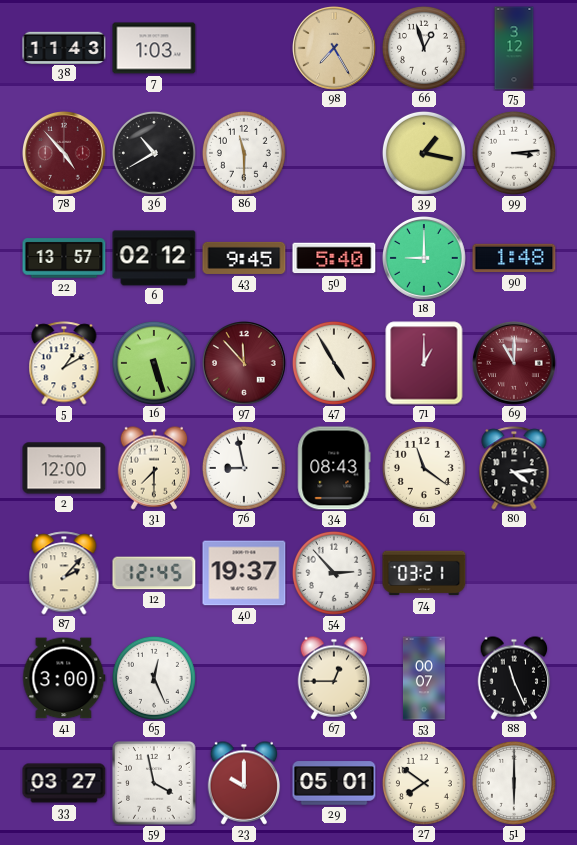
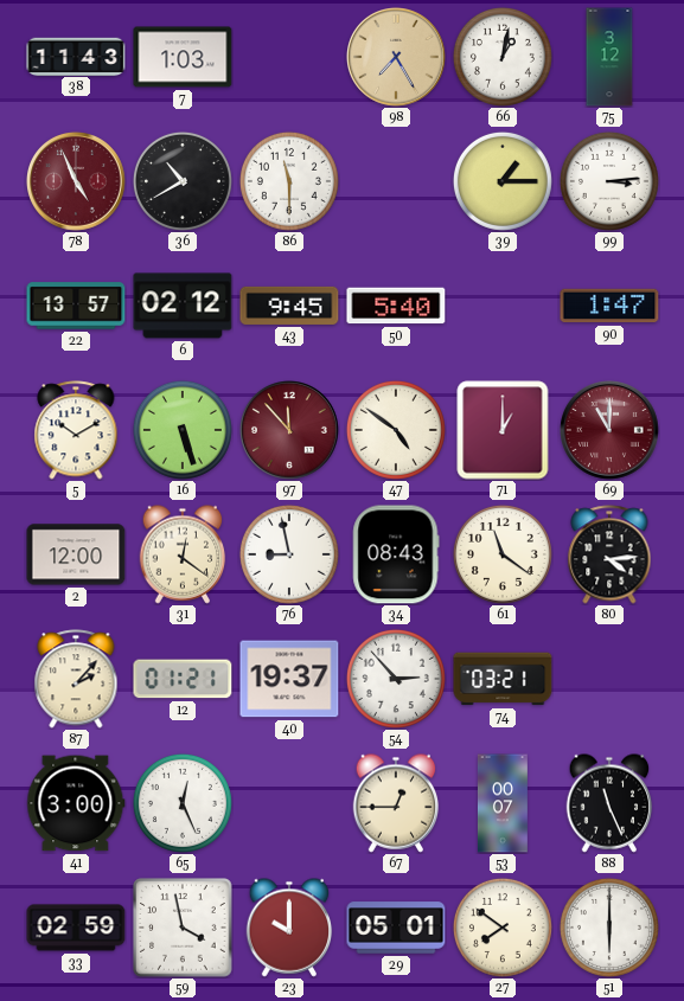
66: 12:57 -> 1:02
78: 4:53 -> 4:56
39: 1:17 -> 1:15
18: 9:00 -> none
90: 1:48 -> 1:47
5: 1:10 -> 10:10
47: 4:55 -> 4:51
31: 7:30 -> 12:21
12: 12:45 -> 01:21
33: 03:27 -> 02:59
